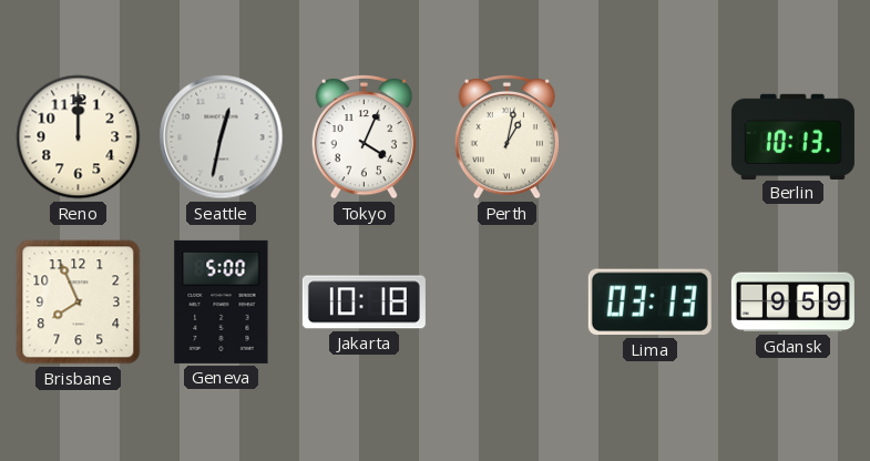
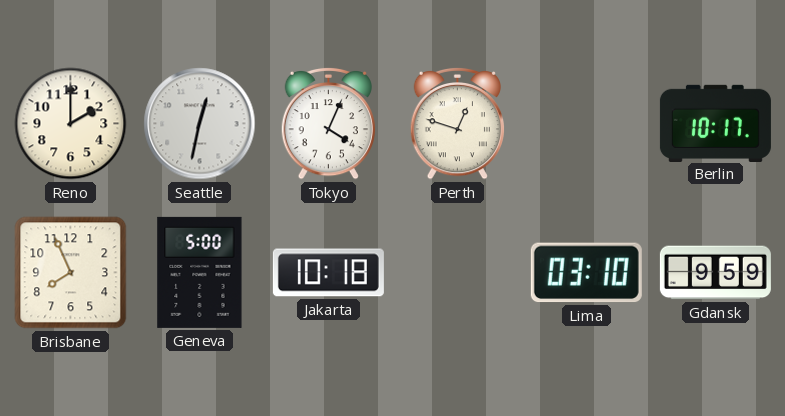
Reno: 12:00 -> 2:00
Perth: 1:02 -> 12:48
Berlin: 10:13 -> 10:17
Lima: 03:13 -> 03:10
